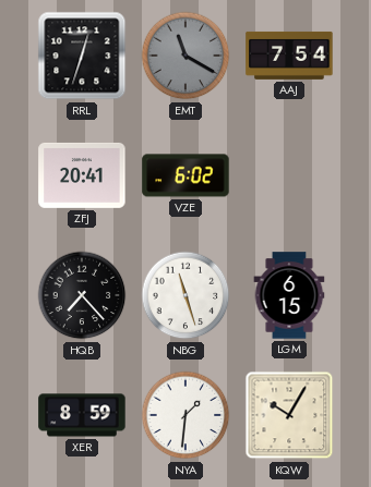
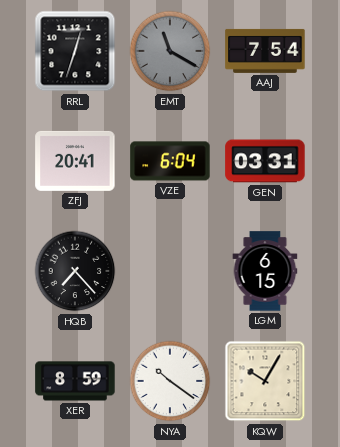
VZE: 6:02 -> 6:04
GEN: none -> 03:31
NBG: 11:27 -> none
NYA: 1:31 -> 10:21
